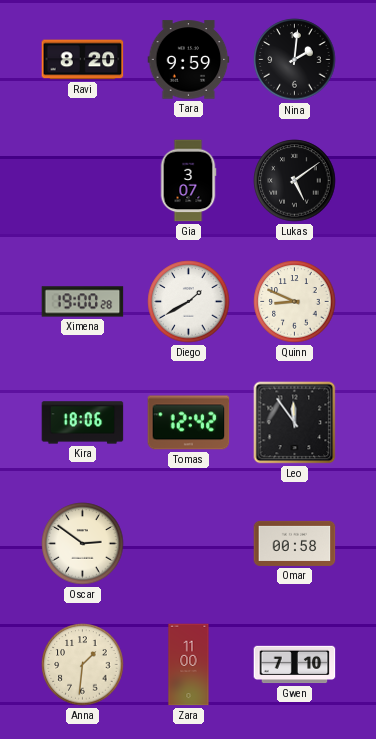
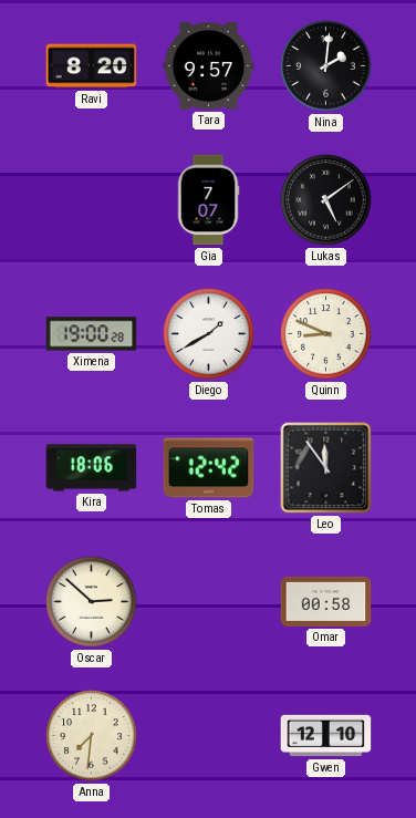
Tara: 9:59 -> 9:57
Gia: 3:07 -> 7:07
Oscar: 2:51 -> 2:52
Anna: 1:31 -> 7:31
Zara: 11:00 -> none
Gwen: 7:10 -> 12:10
